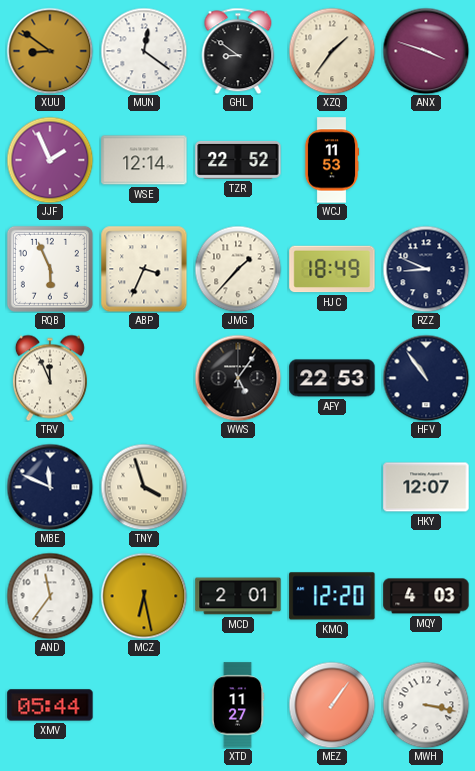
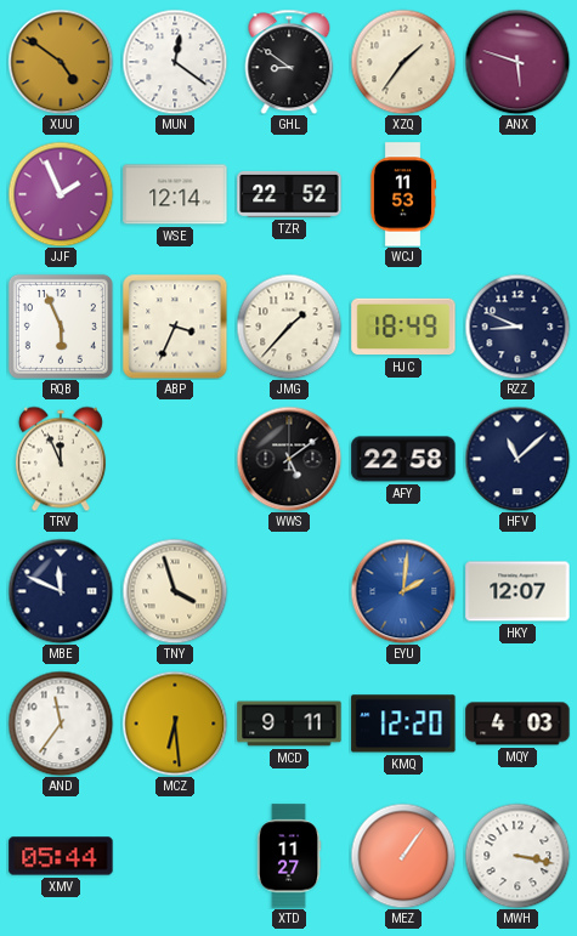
XUU: 8:51 -> 4:51
ANX: 3:48 -> 5:48
WWS: 5:06 -> 5:09
AFY: 22:53 -> 22:58
HFV: 10:54 -> 11:08
EYU: none -> 2:01
MCZ: 6:28 -> 6:29
MCD: 2:01 -> 9:11
